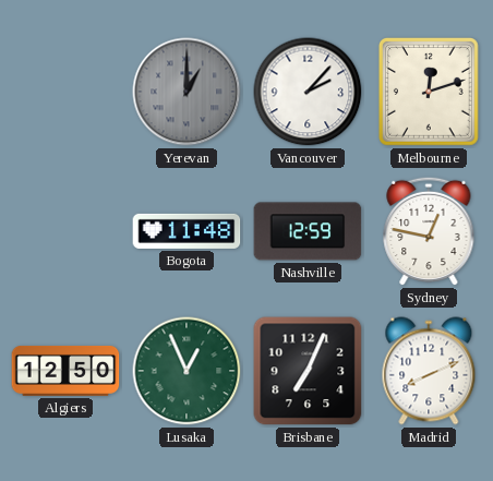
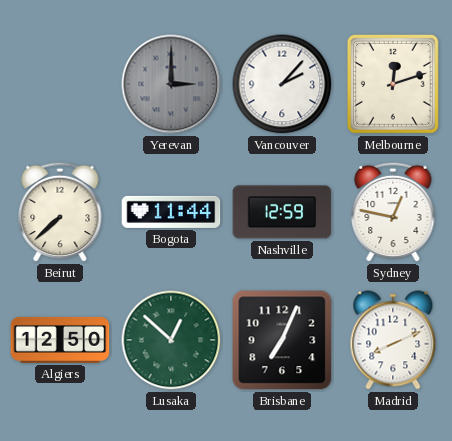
Yerevan: 1:00 -> 3:00
Beirut: none -> 7:38
Bogota: 11:48 -> 11:44
Lusaka: 12:56 -> 12:52
